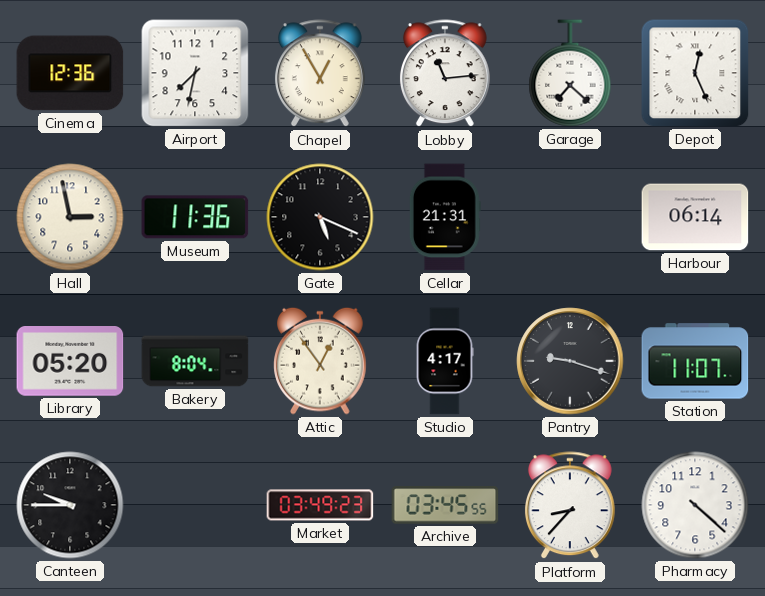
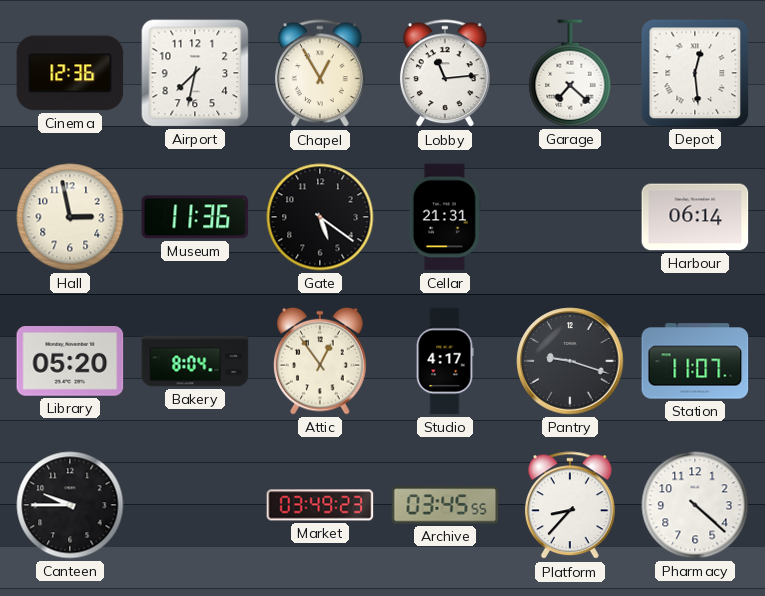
Depot: 12:26 -> 12:29
Gate: 5:19 -> 5:21
